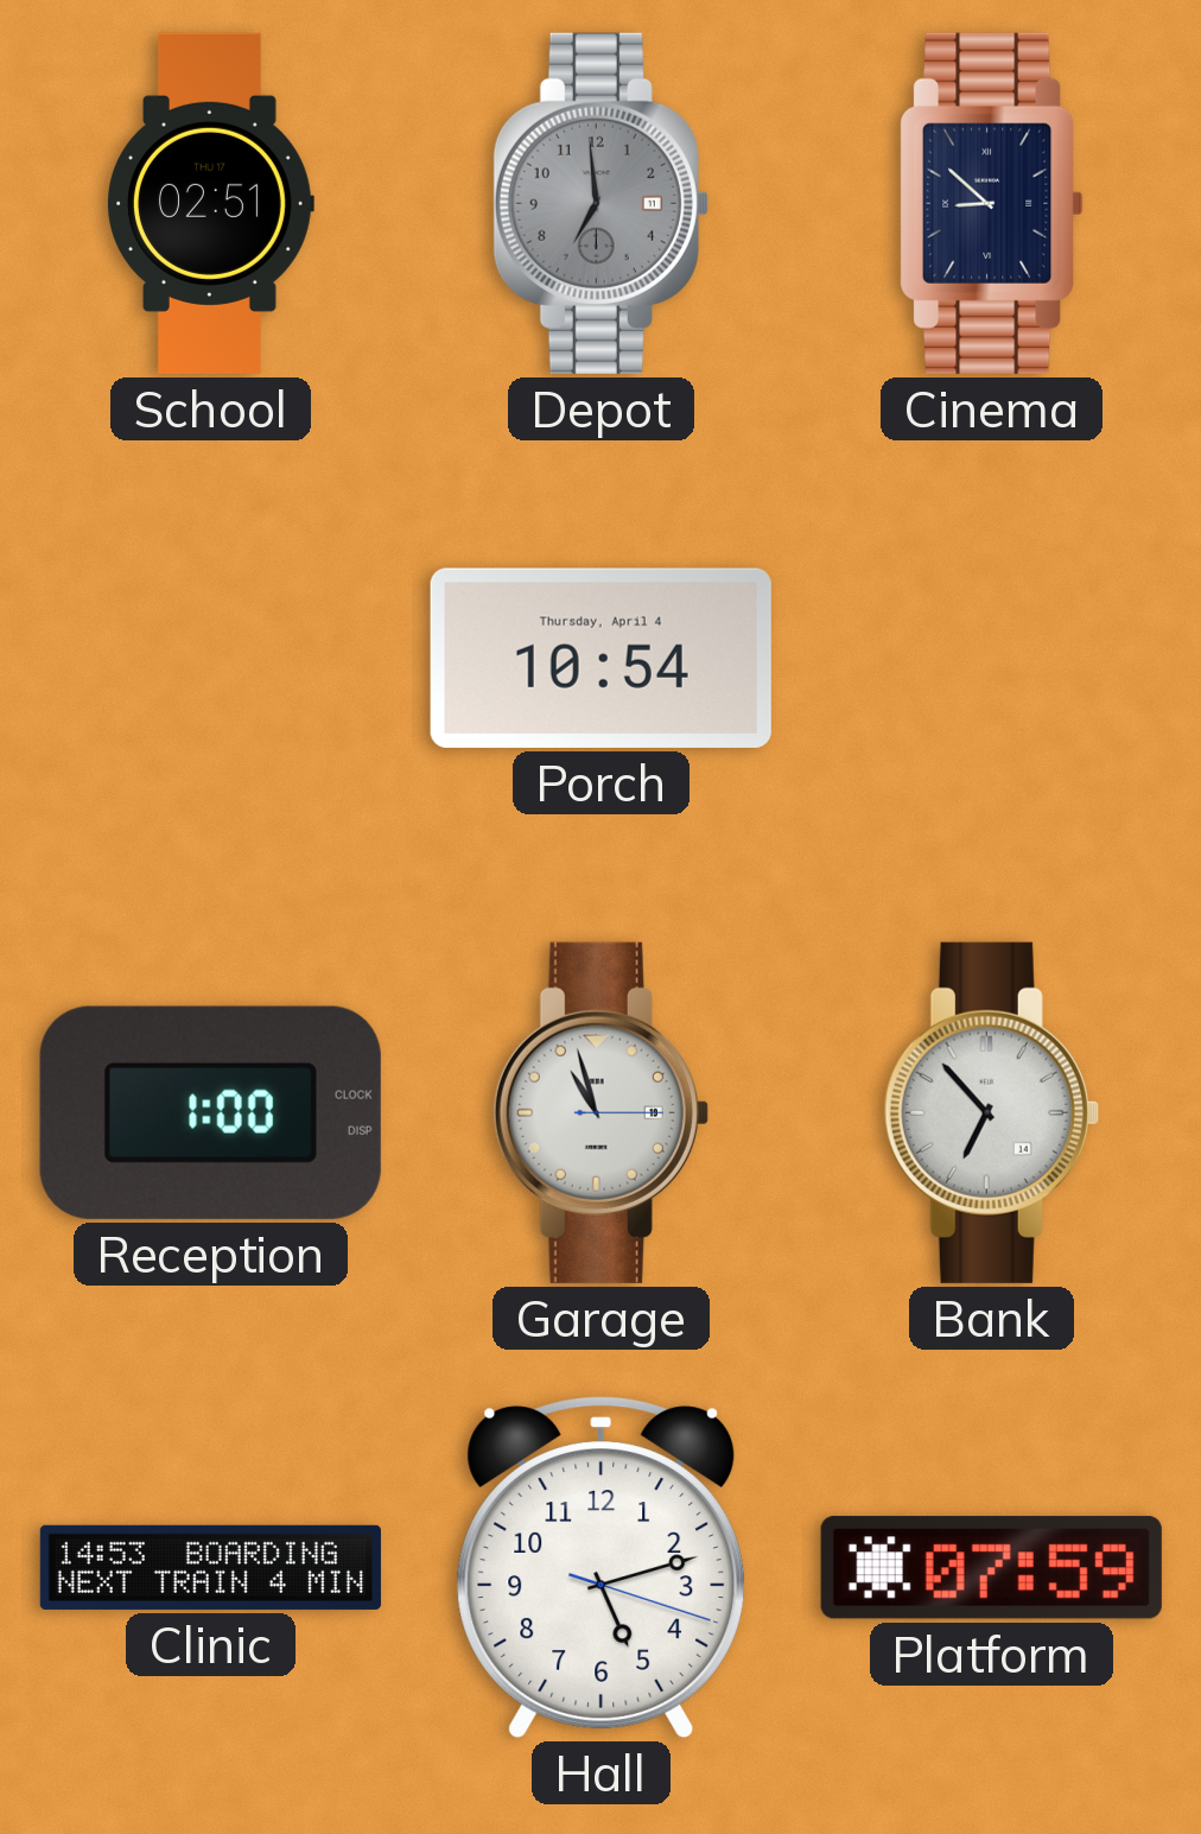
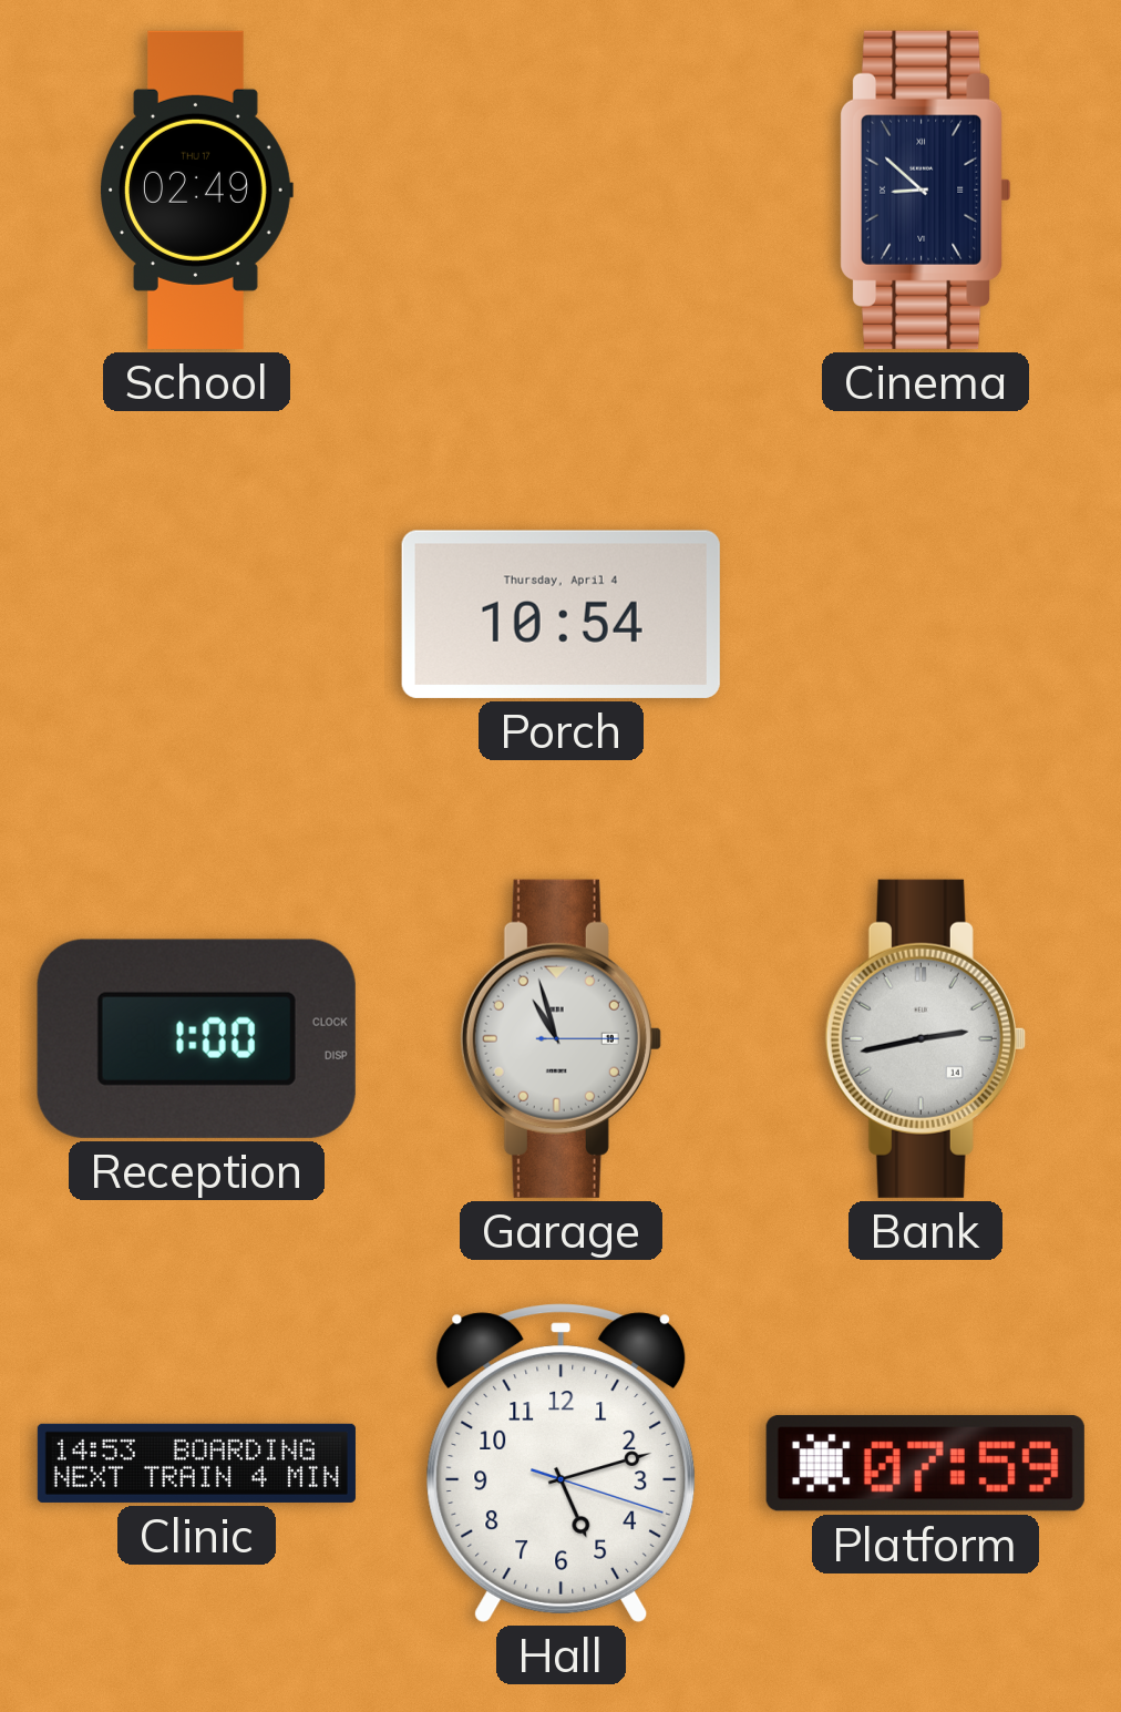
School: 02:51 -> 02:49
Depot: 6:59 -> none
Bank: 6:53 -> 2:43
